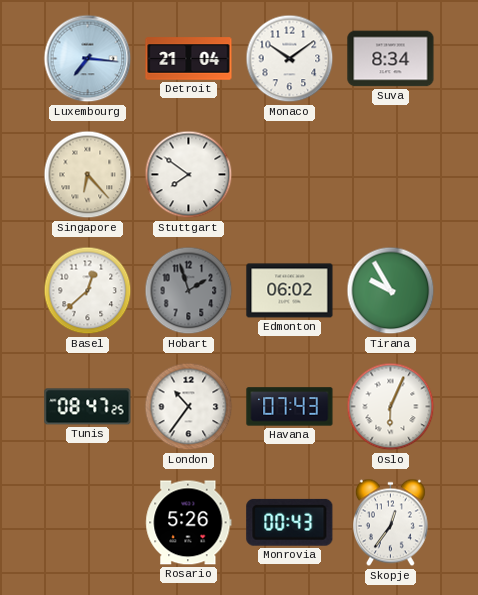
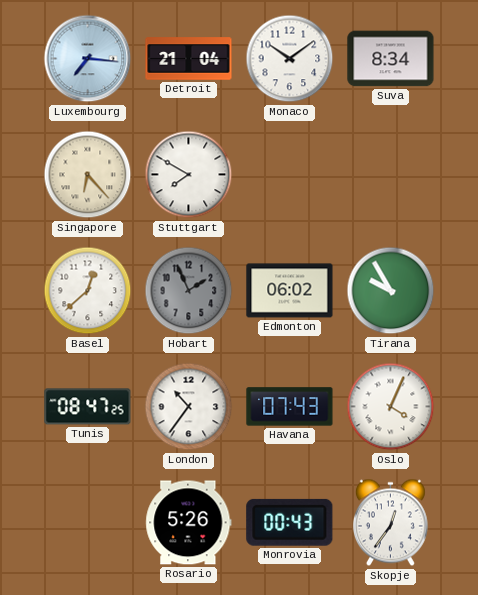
Stuttgart: 7:51 -> 7:50
Hobart: 1:57 -> 1:56
Oslo: 6:04 -> 4:04
